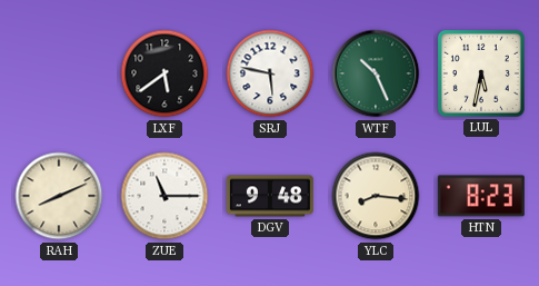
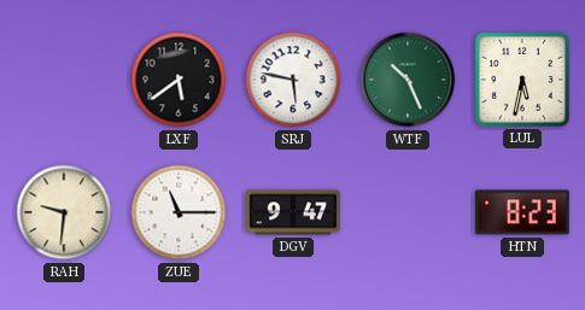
RAH: 8:11 -> 9:31
DGV: 9:48 -> 9:47
YLC: 8:16 -> none
